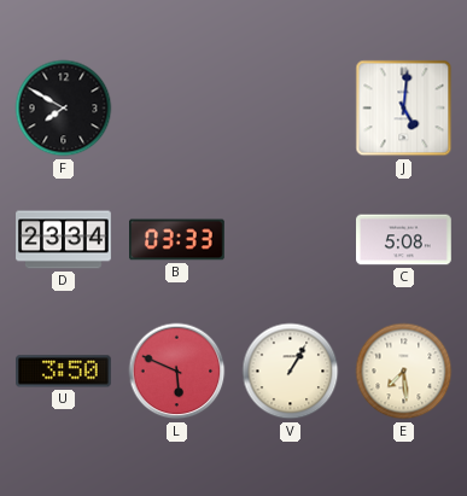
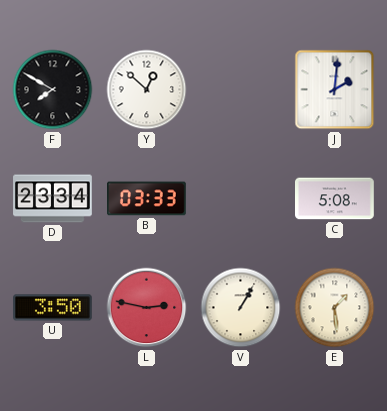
Y: none -> 12:52
J: 5:01 -> 2:01
L: 5:49 -> 2:47
E: 7:29 -> 1:29
